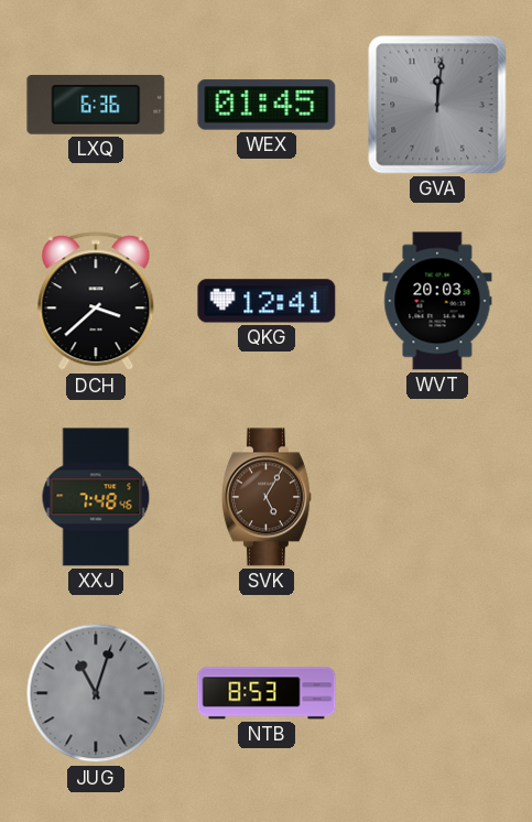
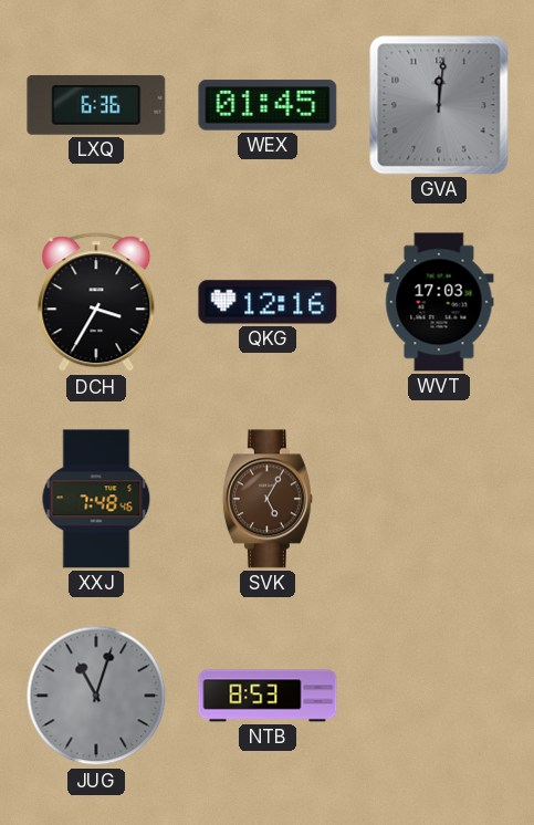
DCH: 3:38 -> 3:35
QKG: 12:41 -> 12:16
WVT: 20:03 -> 17:03
